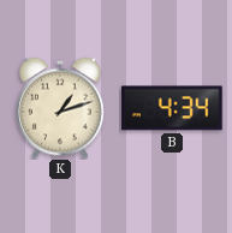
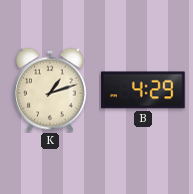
B: 4:34 -> 4:29
